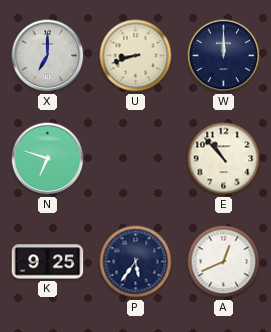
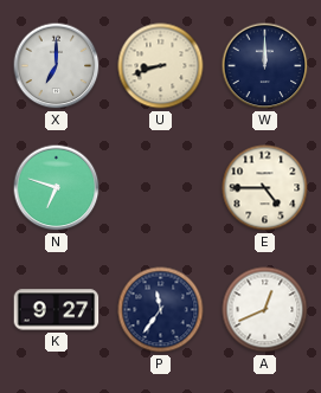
E: 10:53 -> 4:45
K: 9:25 -> 9:27
P: 5:36 -> 11:36
